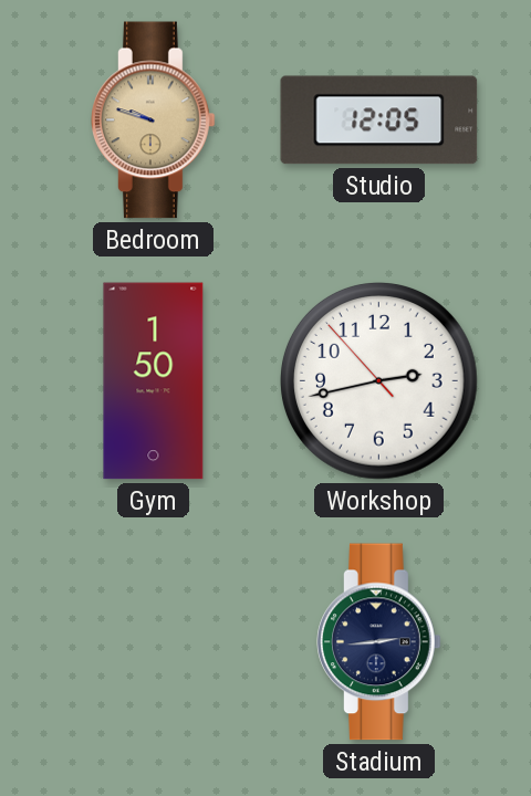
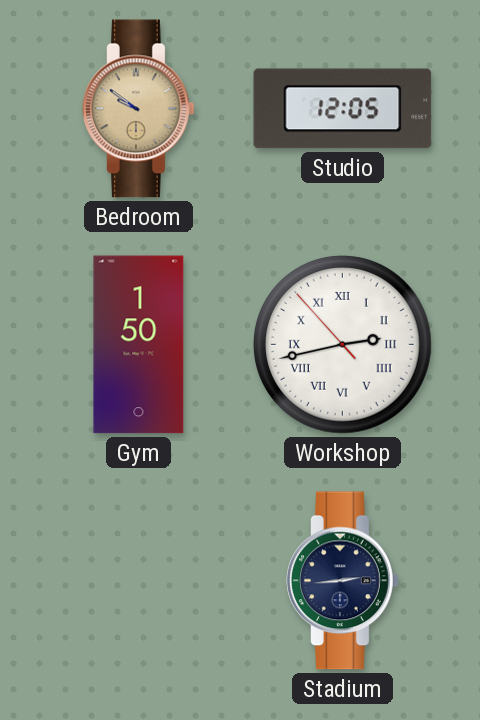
Bedroom: 9:48 -> 9:51
Workshop numerals: Arabic -> Roman
